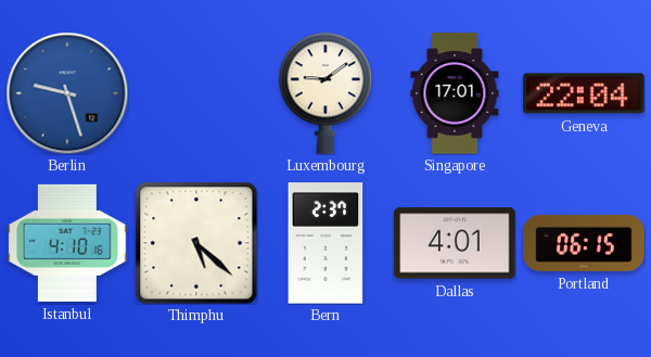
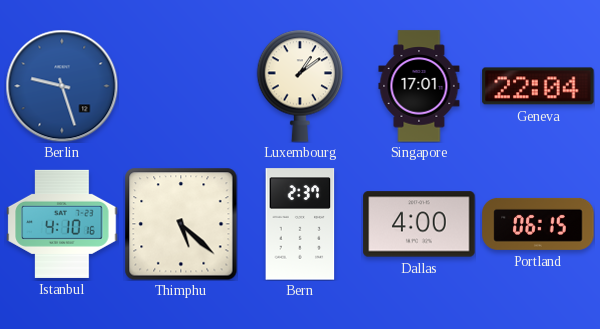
Luxembourg: 9:09 -> 1:09
Dallas: 4:01 -> 4:00
